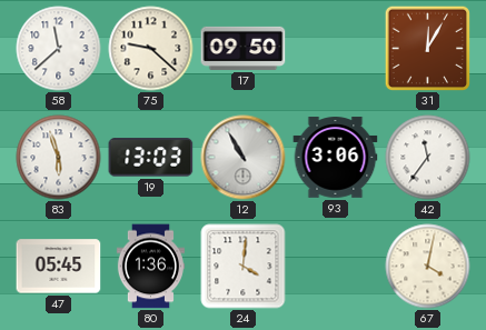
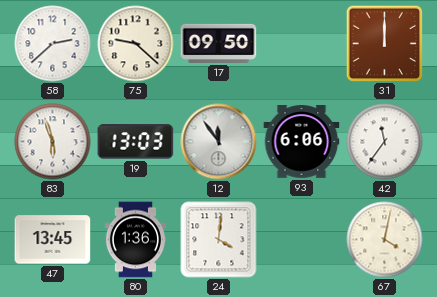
58: 11:38 -> 2:38
31: 12:05 -> 12:00
12: 10:55 -> 11:54
93: 3:06 -> 6:06
47: 05:45 -> 13:45
